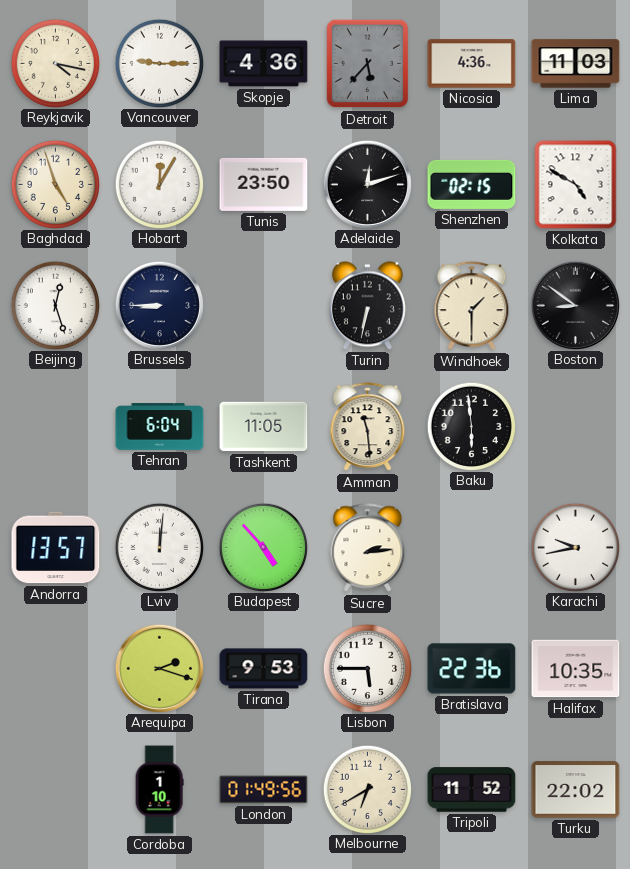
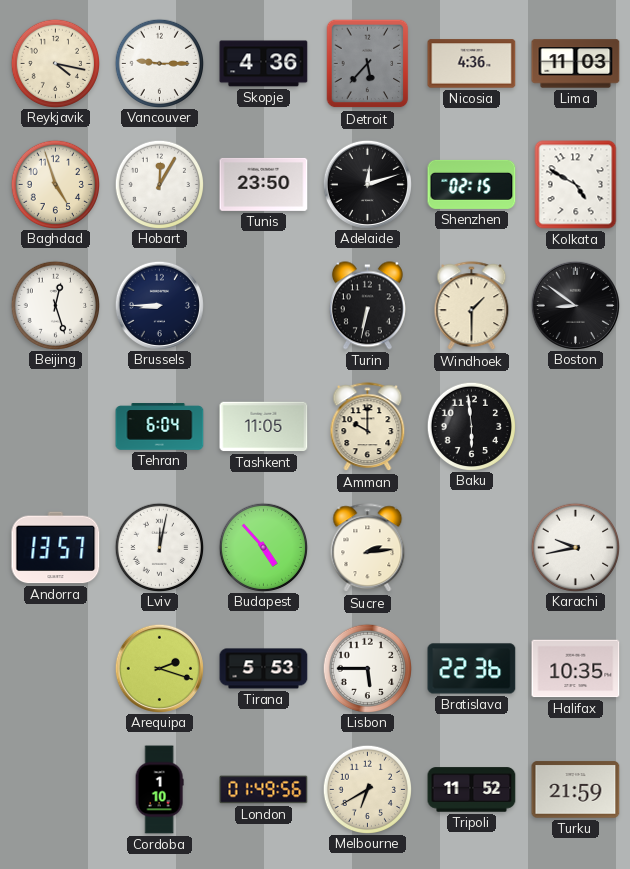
Amman: 11:29 -> 10:00
Lviv: 12:01 -> 12:02
Tirana: 9:53 -> 5:53
Turku: 22:02 -> 21:59
